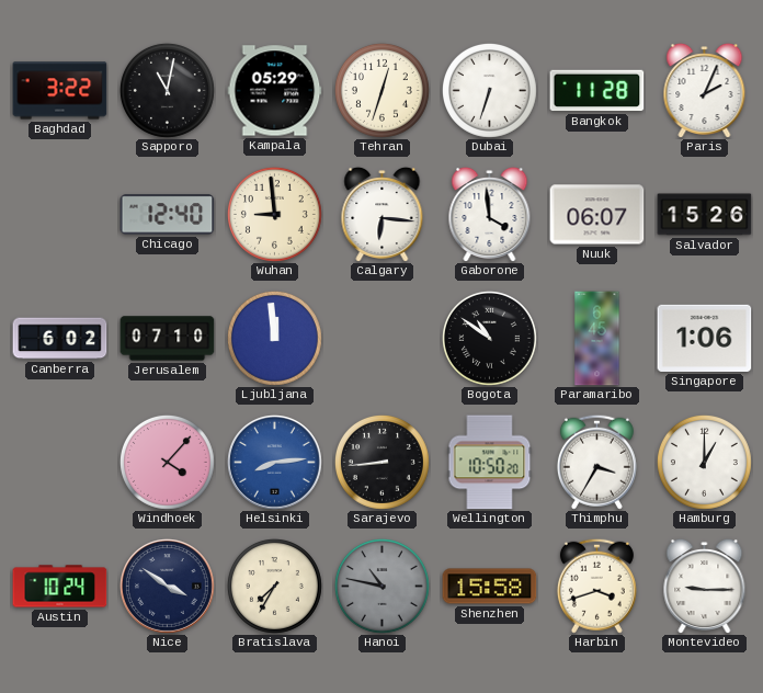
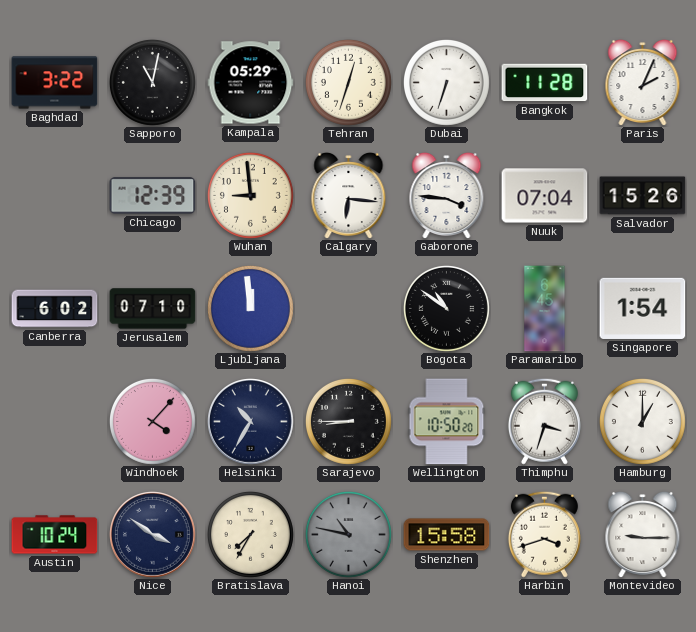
Chicago: 12:40 -> 12:39
Gaborone: 3:59 -> 3:46
Nuuk: 06:07 -> 07:04
Singapore: 1:06 -> 1:54
Helsinki: 8:14 -> 10:35
Helsinki dial: blue -> navy
Sarajevo: 8:44 -> 8:45
Thimphu: 3:35 -> 3:33
